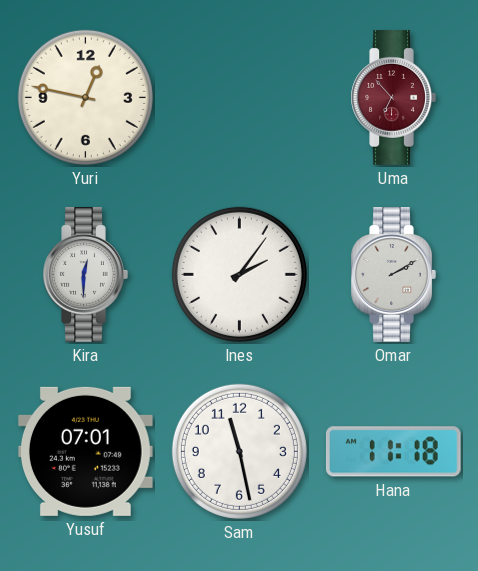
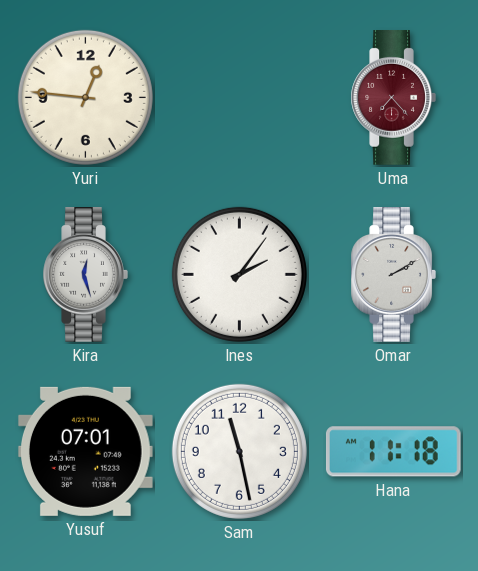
Yuri: 12:47 -> 12:46
Uma: 6:53 -> 7:23
Kira: 12:30 -> 12:27
